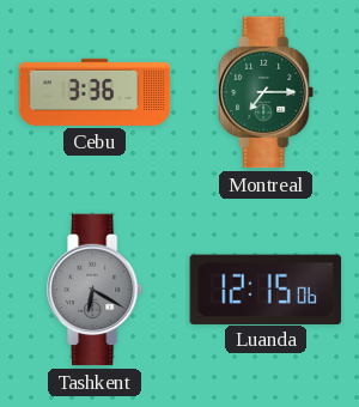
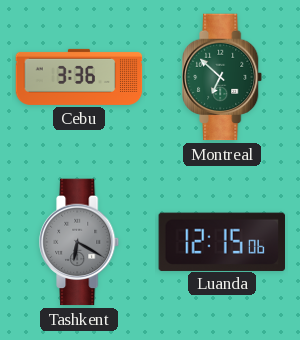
Montreal: 7:15 -> 6:52
